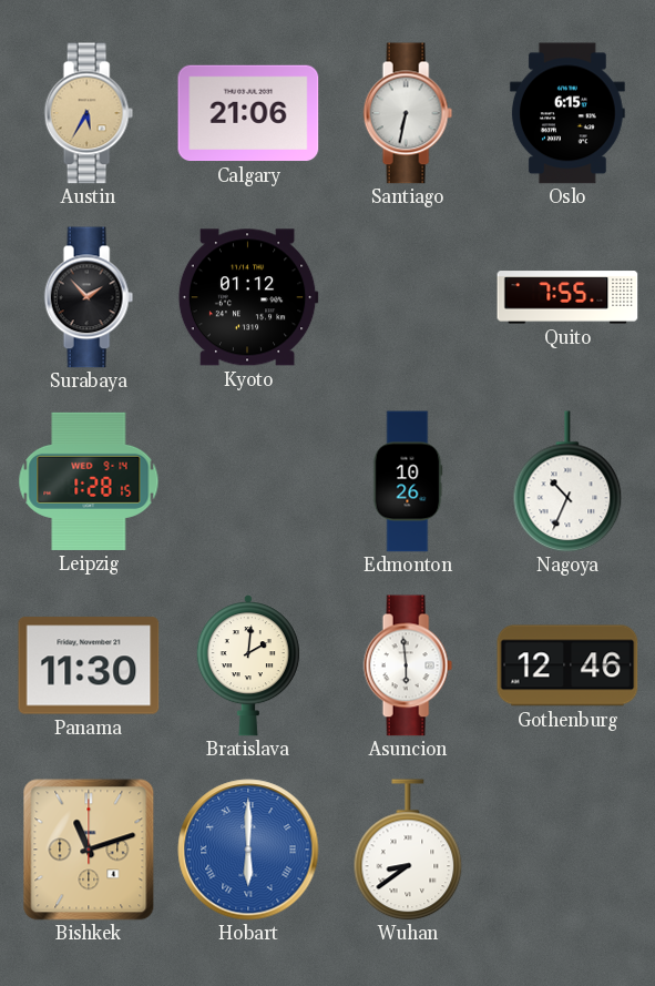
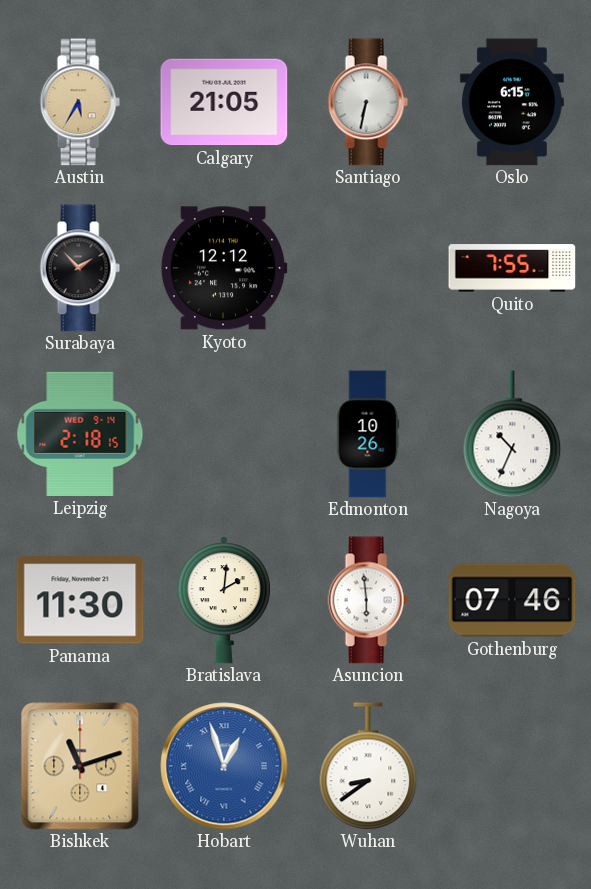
Calgary: 21:06 -> 21:05
Kyoto: 01:12 -> 12:12
Leipzig: 1:28 -> 2:18
Gothenburg: 12:46 -> 07:46
Hobart: 6:00 -> 12:57
